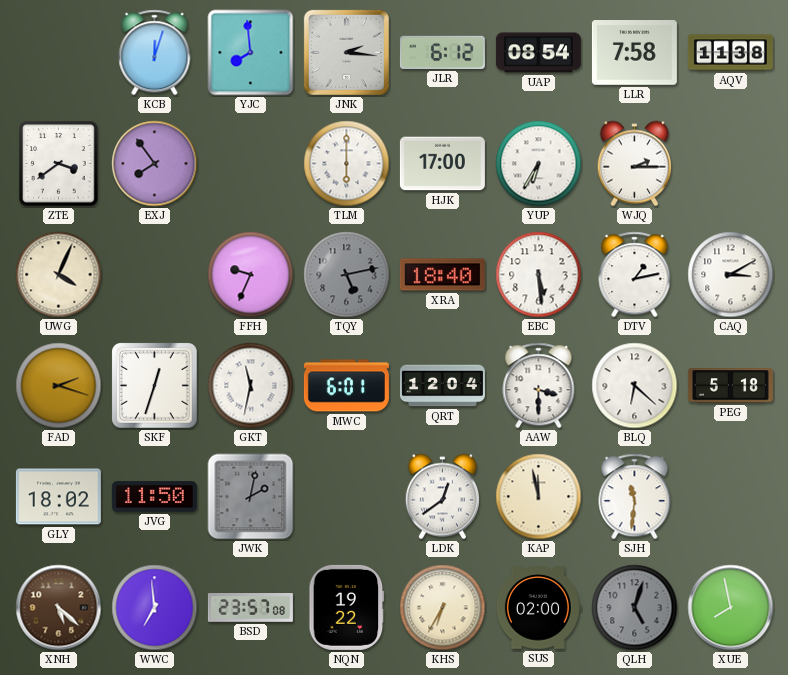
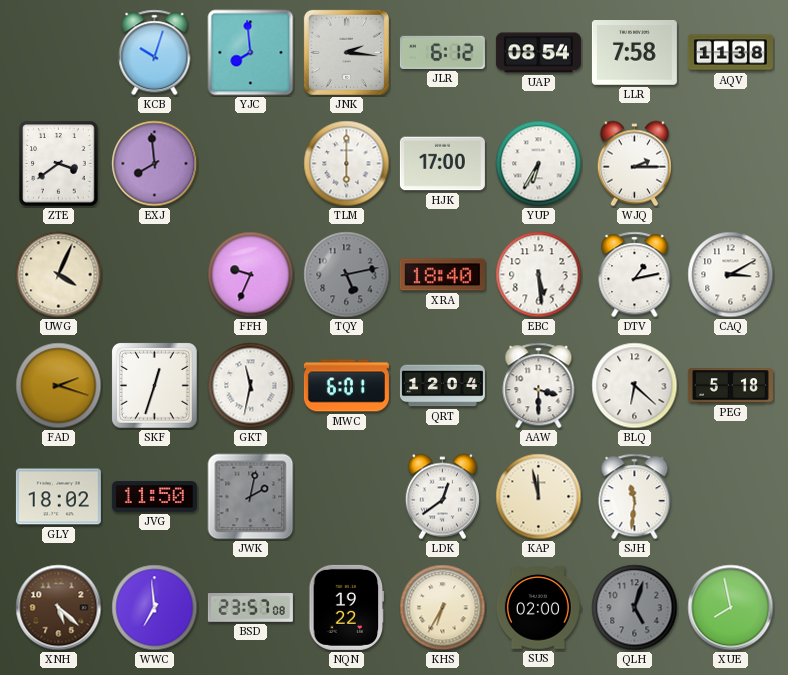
KCB: 12:03 -> 10:03
EXJ: 7:54 -> 7:59
